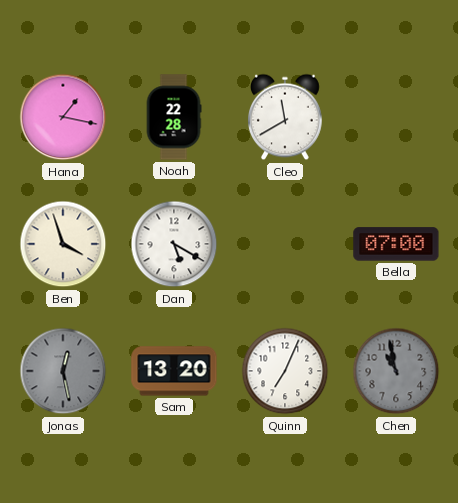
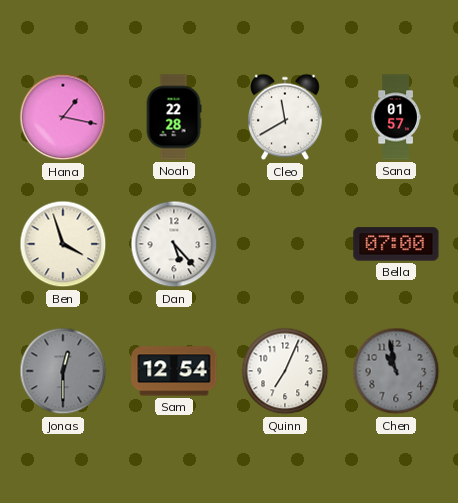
Sana: none -> 01:57
Dan: 5:20 -> 5:23
Jonas: 12:28 -> 12:30
Sam: 13:20 -> 12:54
